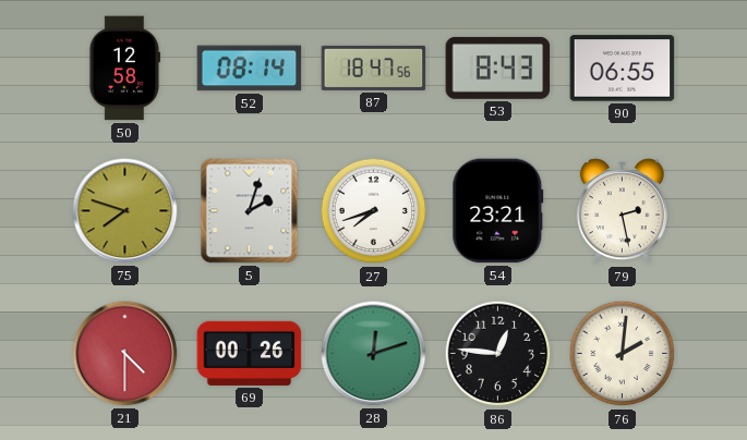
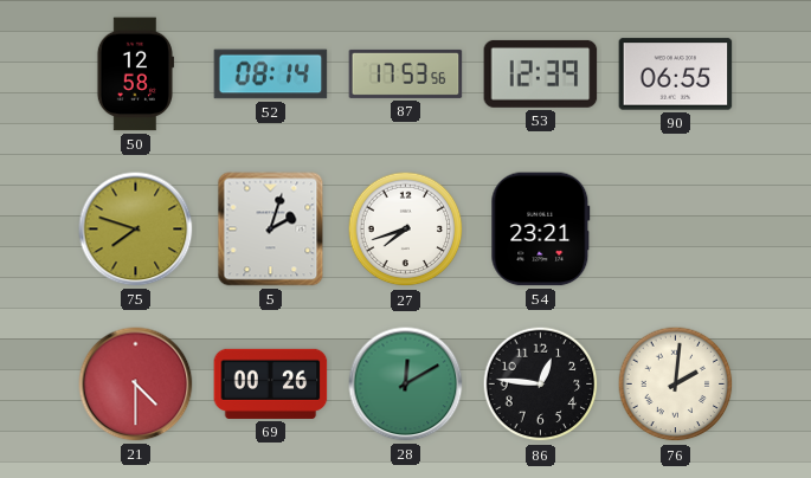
87: 18:47 -> 17:53
53: 8:43 -> 12:39
79: 2:28 -> none
28: 12:12 -> 12:10
